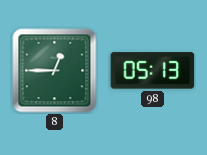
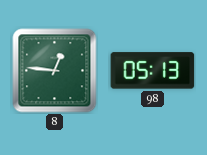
8: 12:45 -> 12:46
